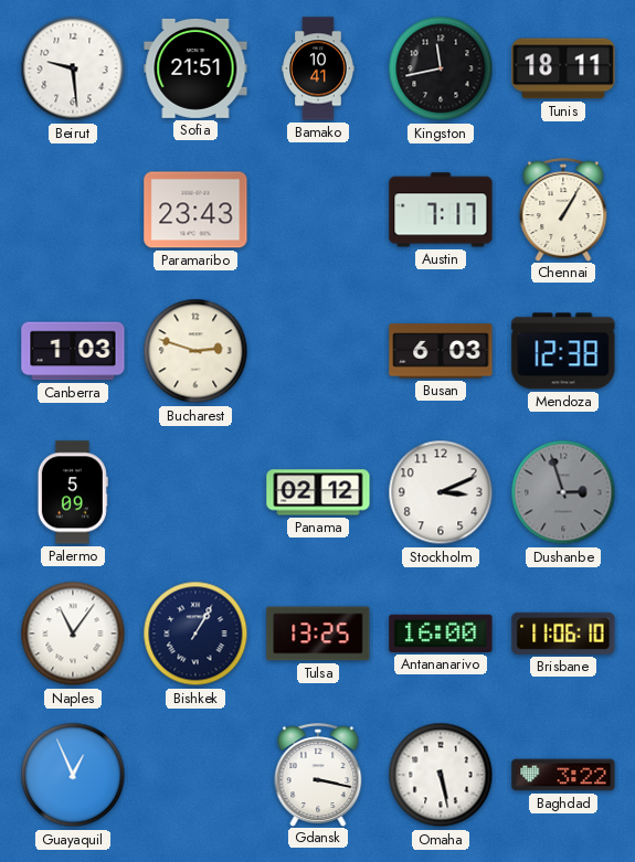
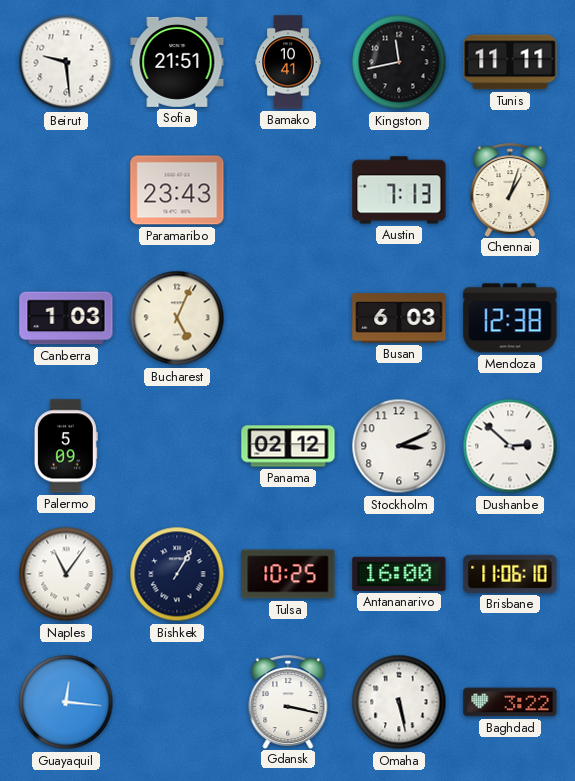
Tunis: 18:11 -> 11:11
Austin: 7:17 -> 7:13
Chennai: 1:05 -> 1:03
Bucharest: 2:48 -> 5:04
Dushanbe: 2:57 -> 2:52
Dushanbe dial: grey -> white
Tulsa: 13:25 -> 10:25
Guayaquil: 12:56 -> 12:16
